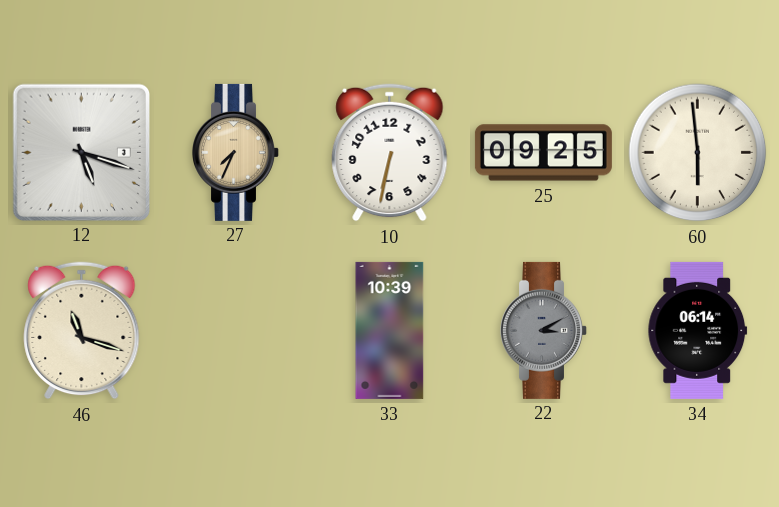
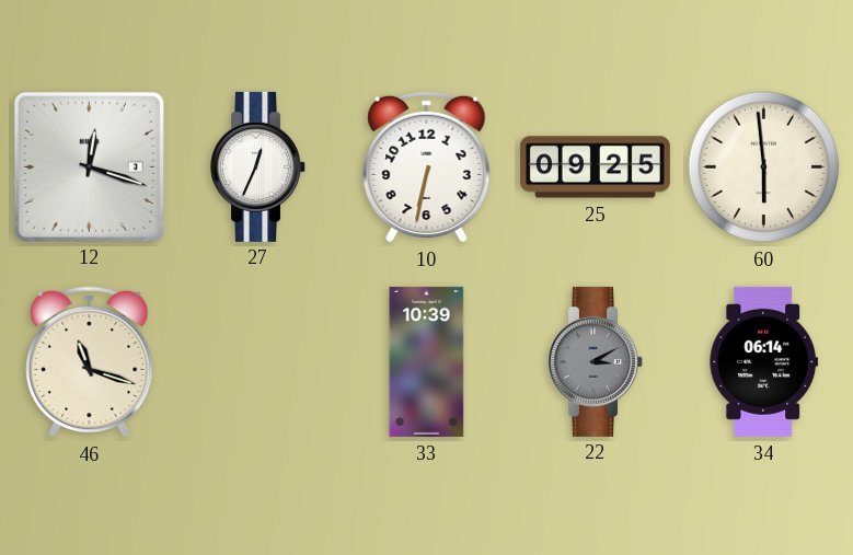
12: 5:18 -> 12:18
27: 7:34 -> 12:34
27 dial: champagne -> white
